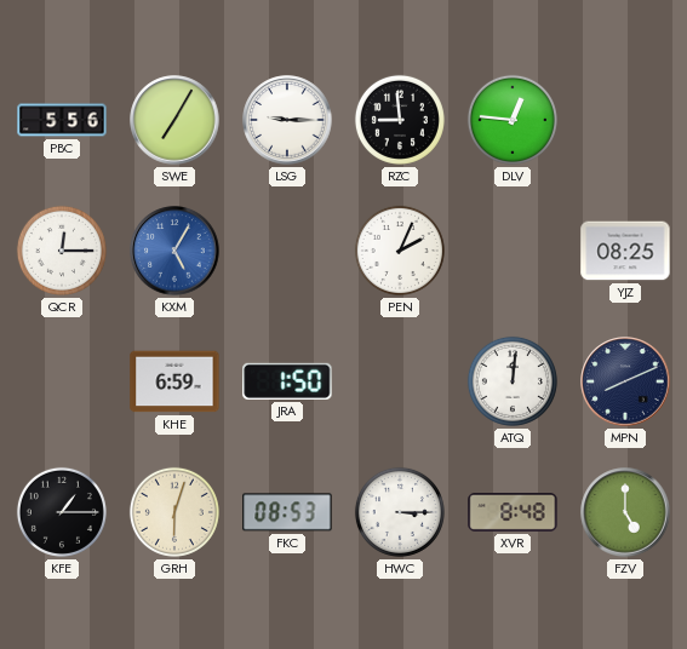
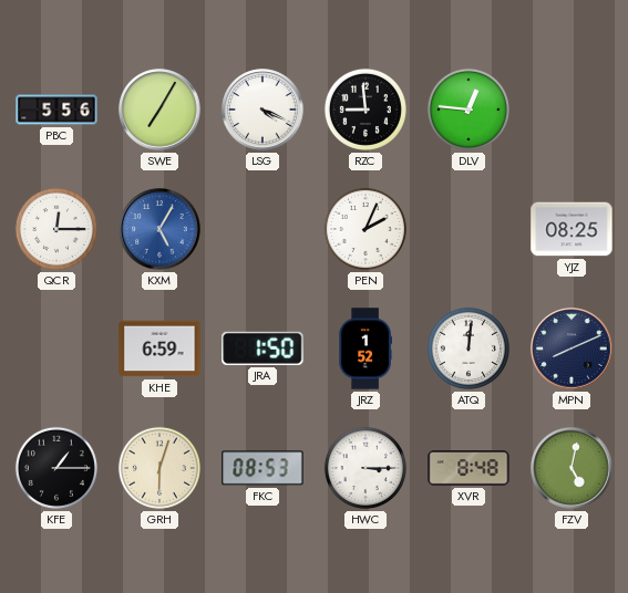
LSG: 9:15 -> 4:19
JRZ: none -> 1:52
FZV: 5:00 -> 5:02
